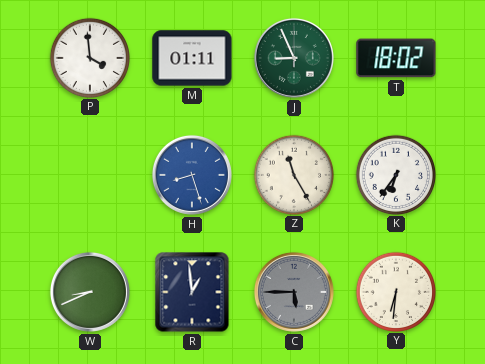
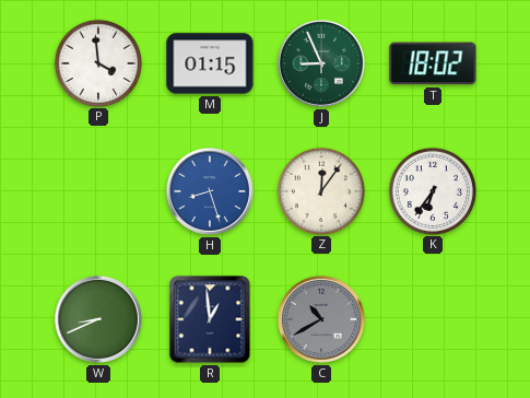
M: 01:11 -> 01:15
Z: 11:25 -> 12:06
C: 5:45 -> 10:40
Y: 6:31 -> none
